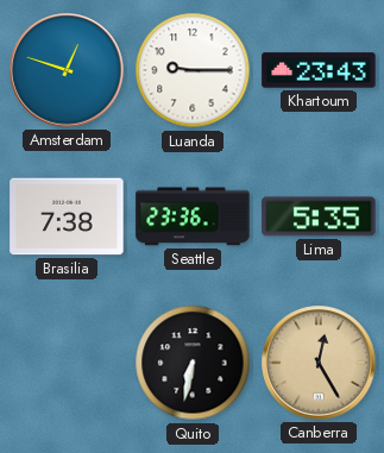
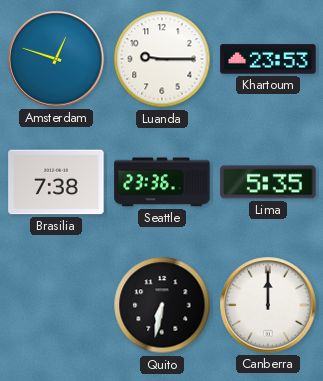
Khartoum: 23:43 -> 23:53
Canberra: 12:25 -> 12:00
Canberra dial: champagne -> white
